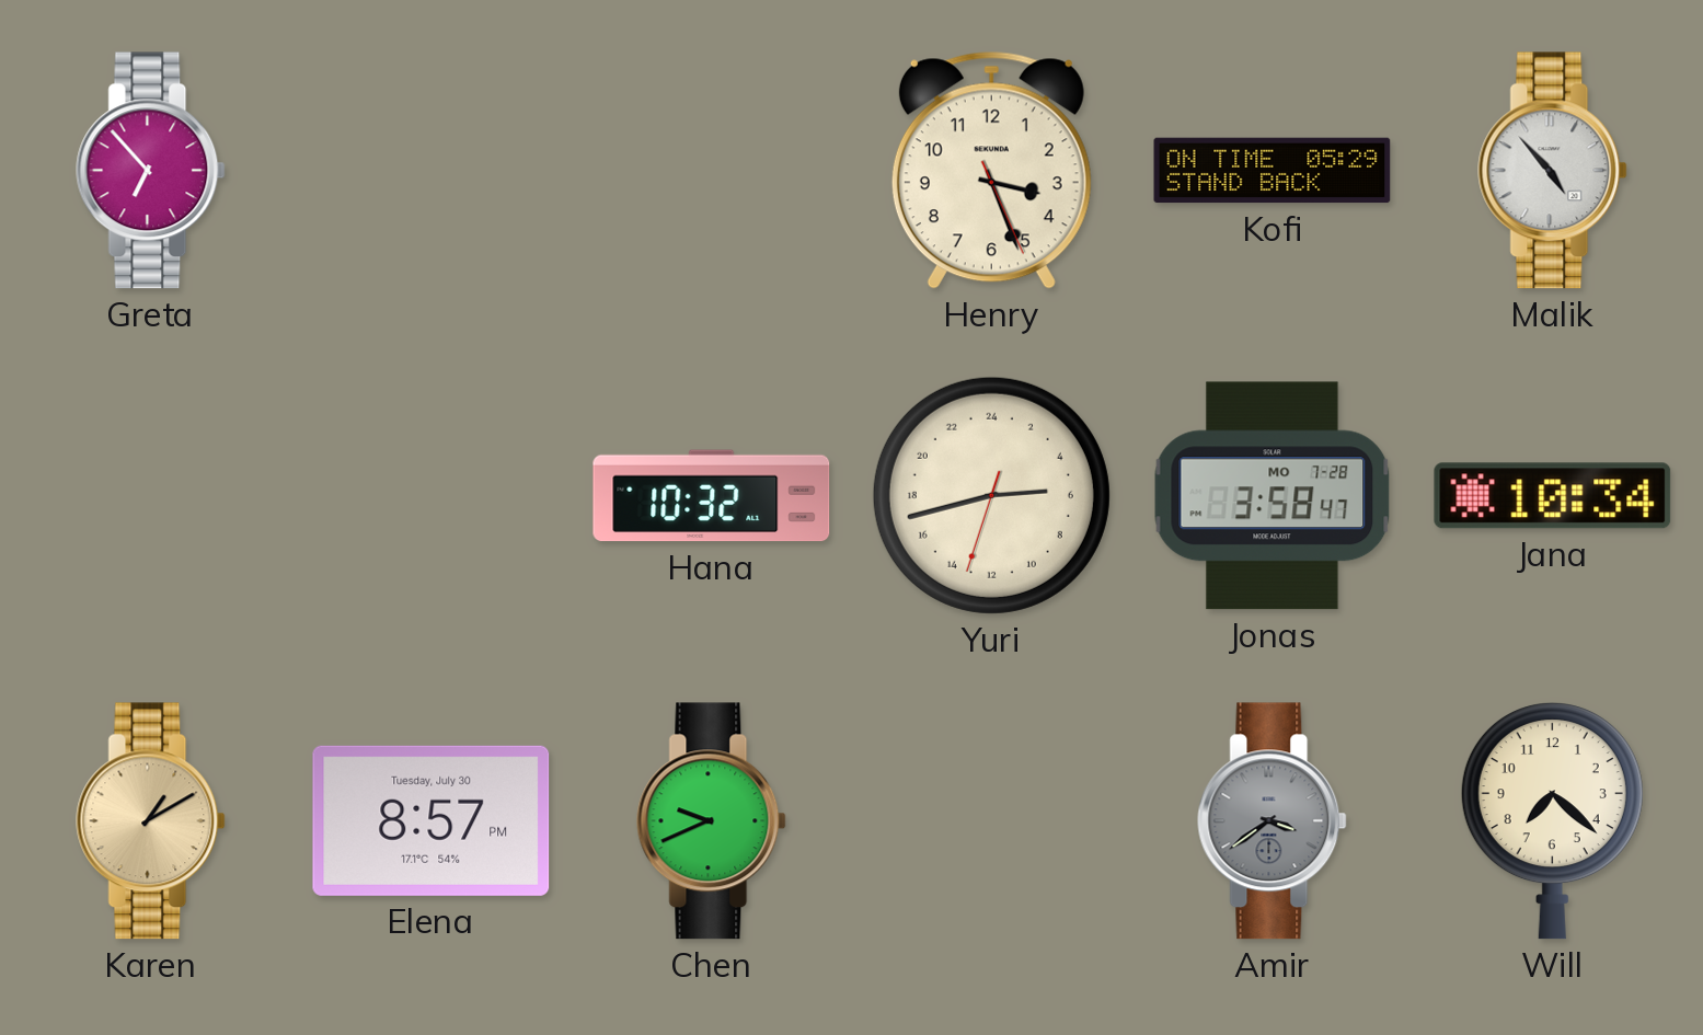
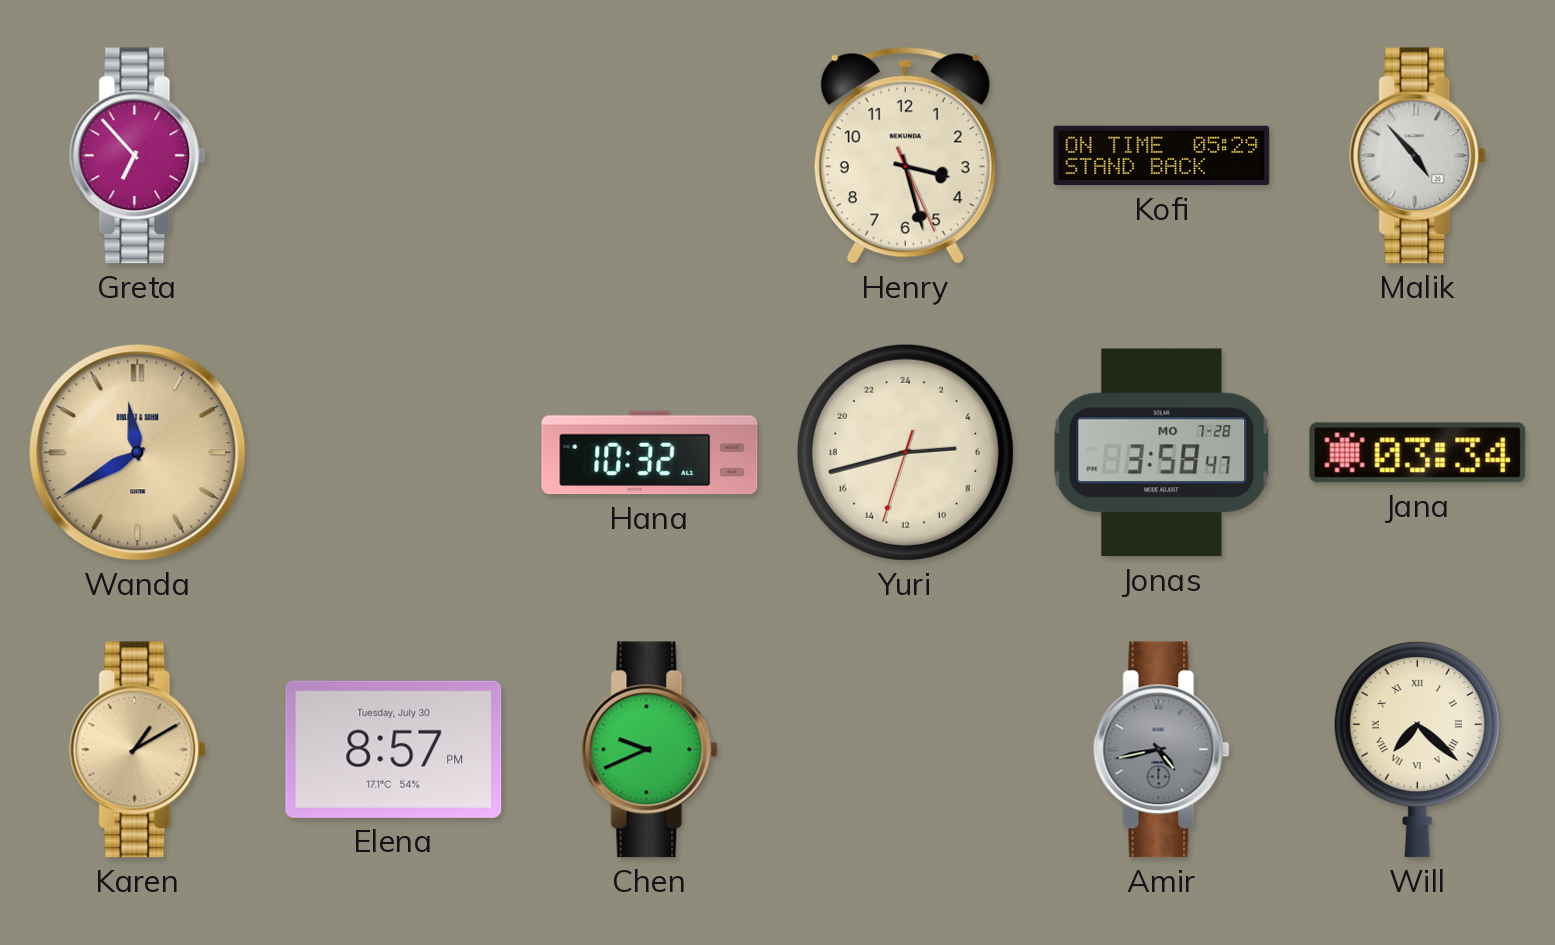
Henry: 3:26 -> 3:27
Wanda: none -> 11:40
Jana: 10:34 -> 03:34
Amir: 3:39 -> 4:43
Will numerals: Arabic -> Roman
